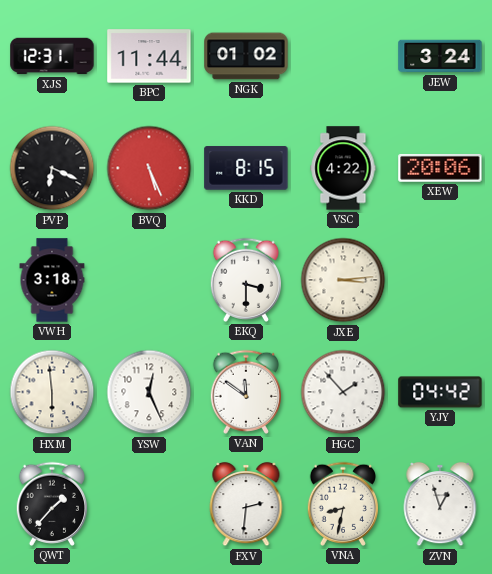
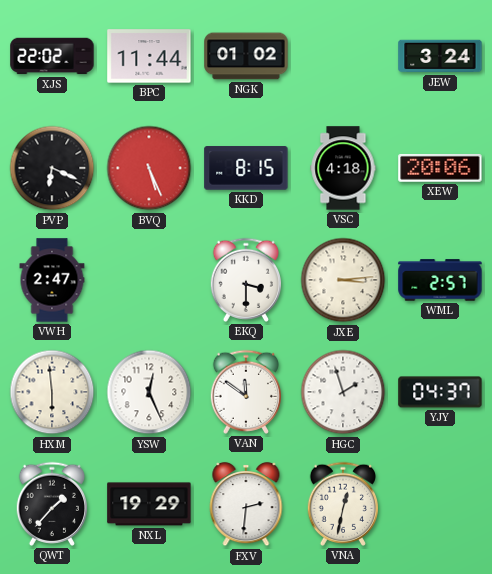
XJS: 12:31 -> 22:02
VSC: 4:22 -> 4:18
VWH: 3:18 -> 2:47
WML: none -> 2:57
HGC: 1:53 -> 1:57
YJY: 04:42 -> 04:37
NXL: none -> 19:29
VNA: 8:32 -> 12:32
ZVN: 12:57 -> none
